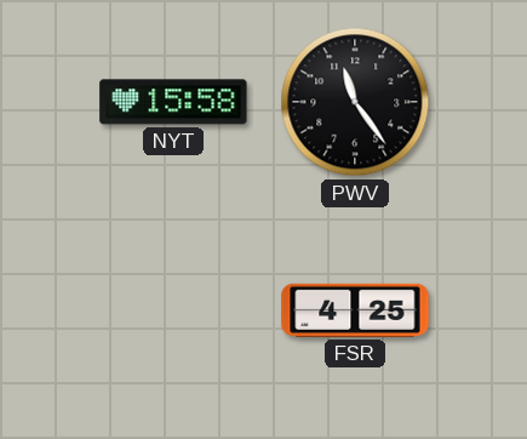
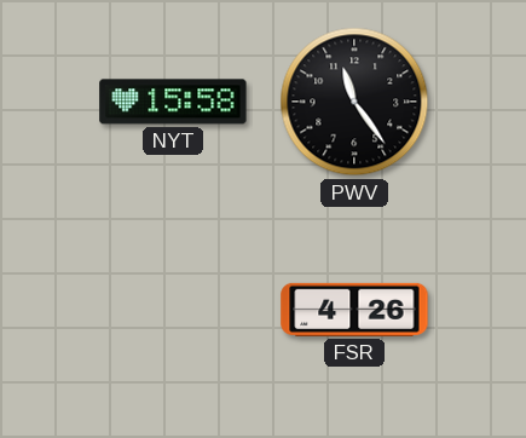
FSR: 4:25 -> 4:26
